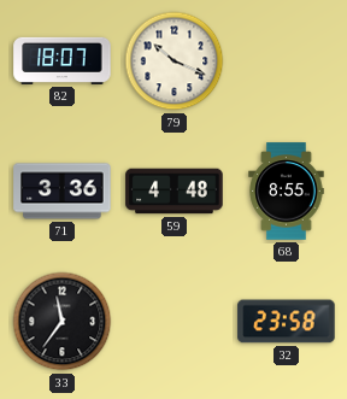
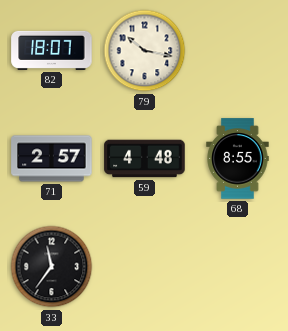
79: 10:19 -> 10:17
71: 3:36 -> 2:57
32: 23:58 -> none
